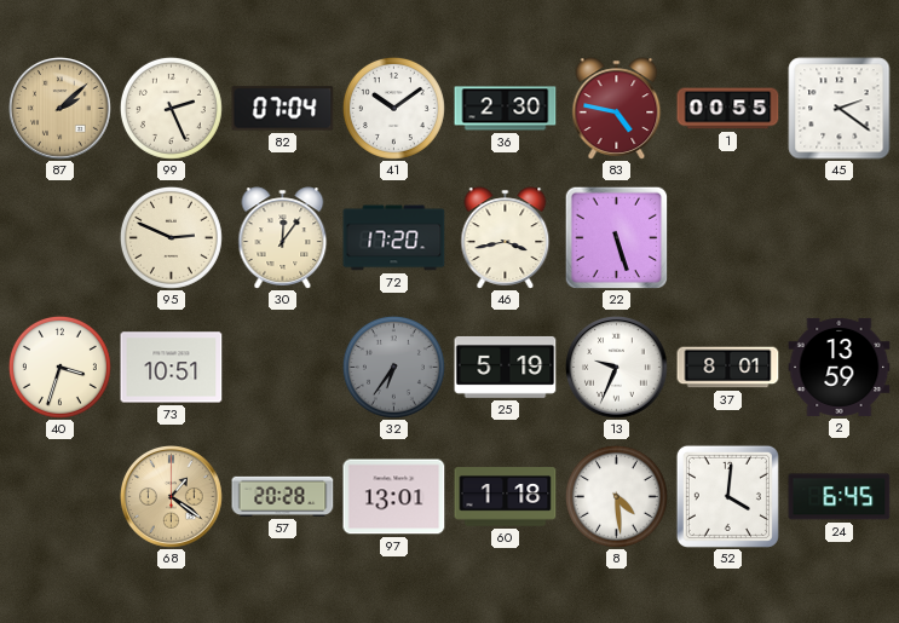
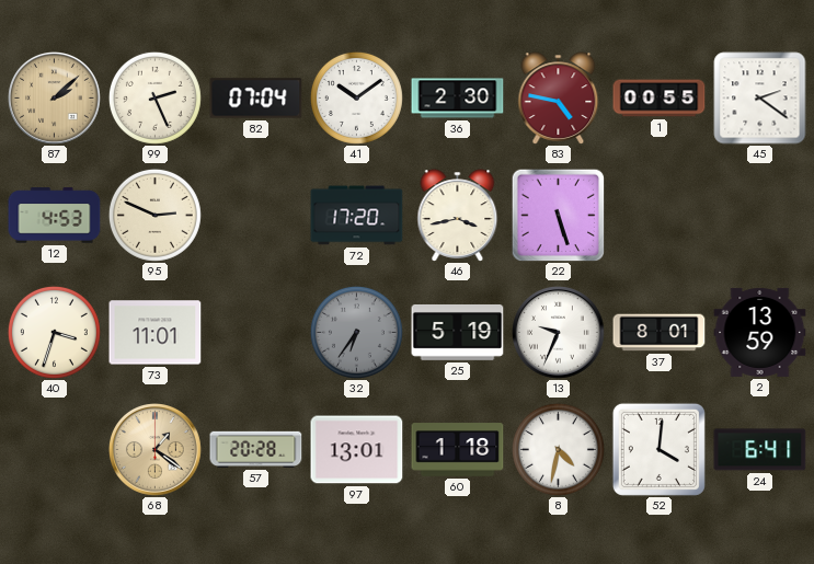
12: none -> 4:53
30: 12:06 -> none
73: 10:51 -> 11:01
8: 4:29 -> 4:32
24: 6:45 -> 6:41
